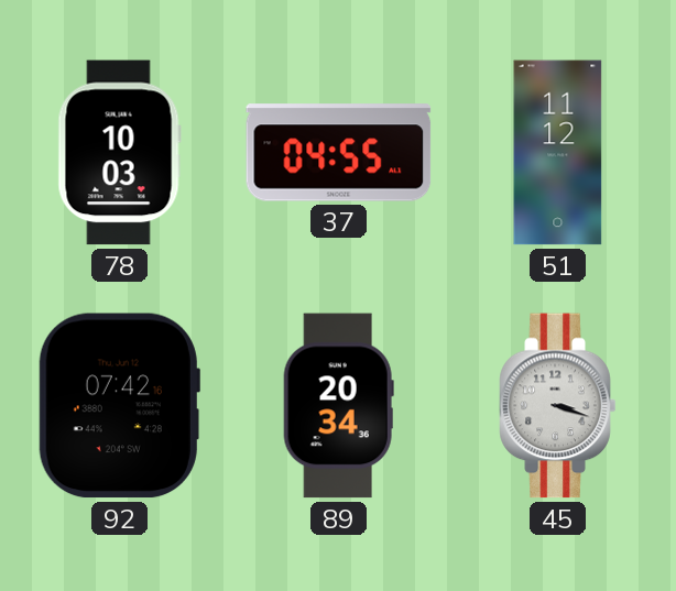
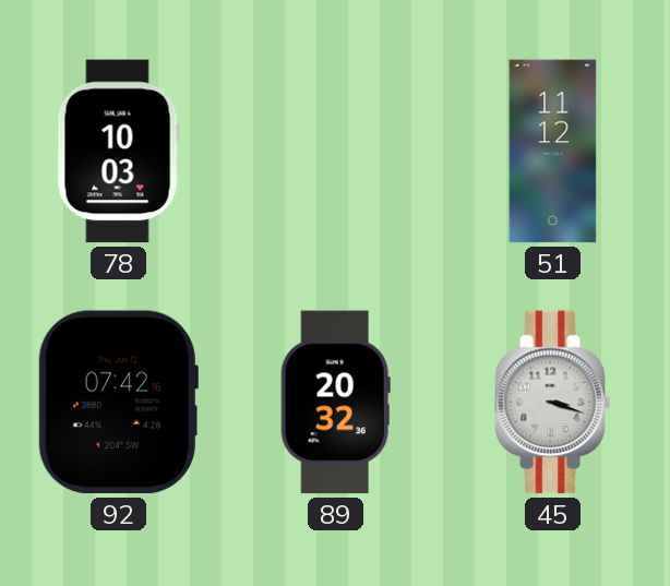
37: 04:55 -> none
89: 20:34 -> 20:32
